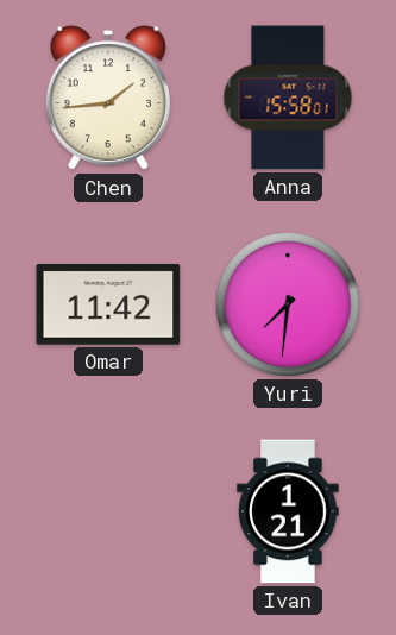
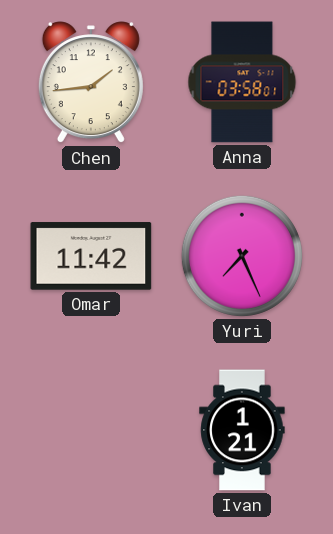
Anna: 15:58 -> 03:58
Yuri: 7:31 -> 7:26
